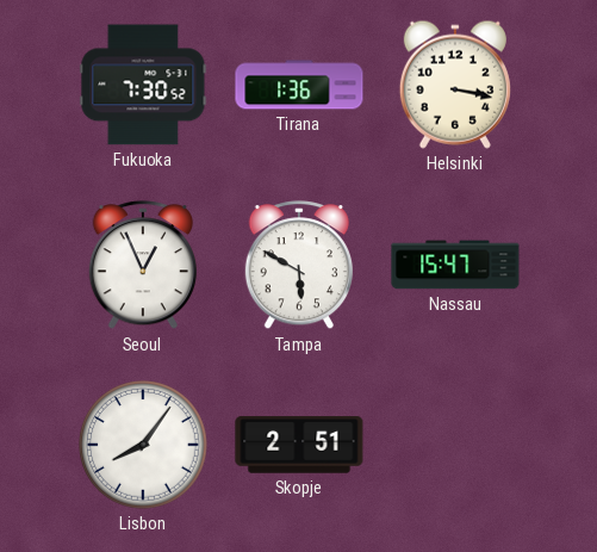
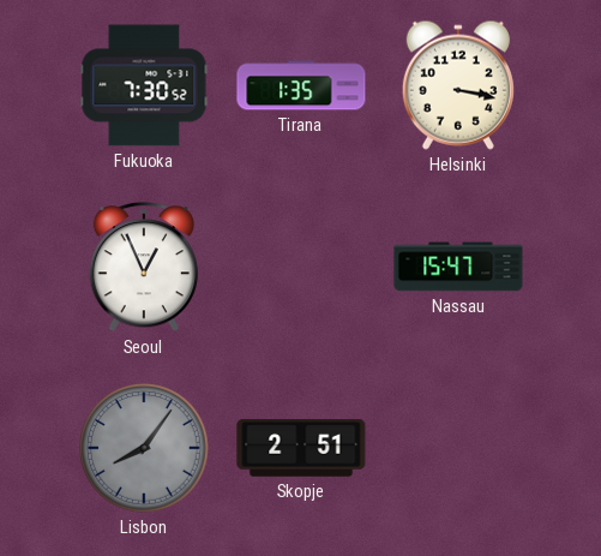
Tirana: 1:36 -> 1:35
Tampa: 5:50 -> none
Lisbon dial: white -> grey
